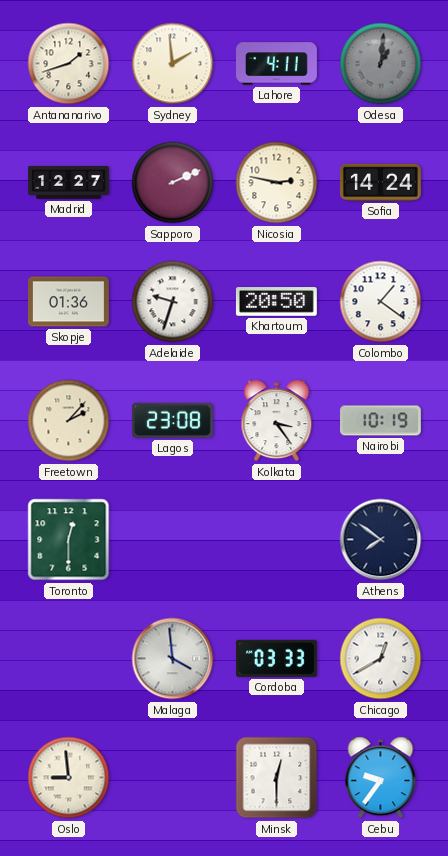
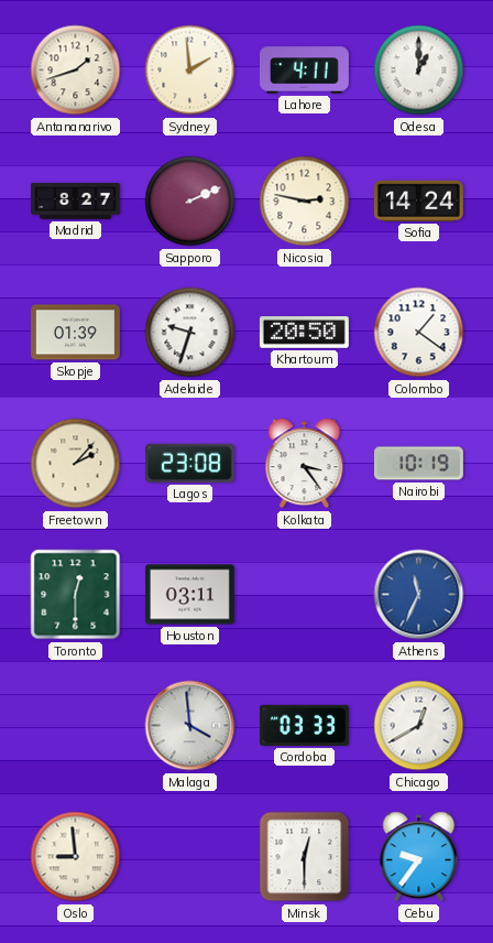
Odesa: 1:01 -> 1:00
Odesa dial: grey -> white
Madrid: 12:27 -> 8:27
Skopje: 01:36 -> 01:39
Houston: none -> 03:11
Athens: 7:51 -> 11:34
Athens dial: navy -> blue
